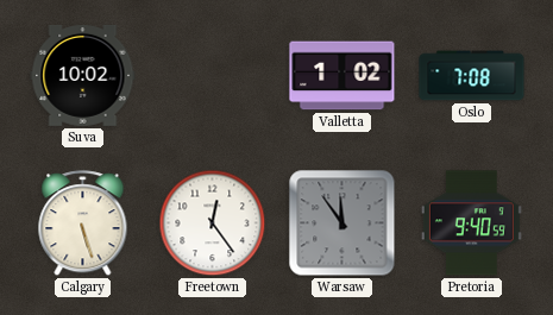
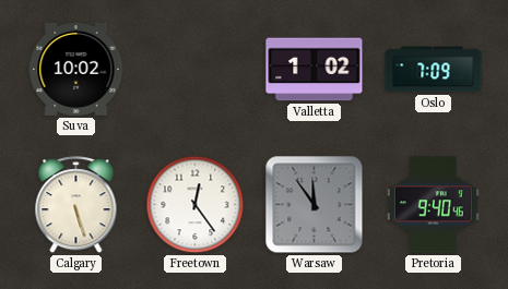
Oslo: 7:08 -> 7:09
Pretoria: 9:40:59 -> 9:40:46
